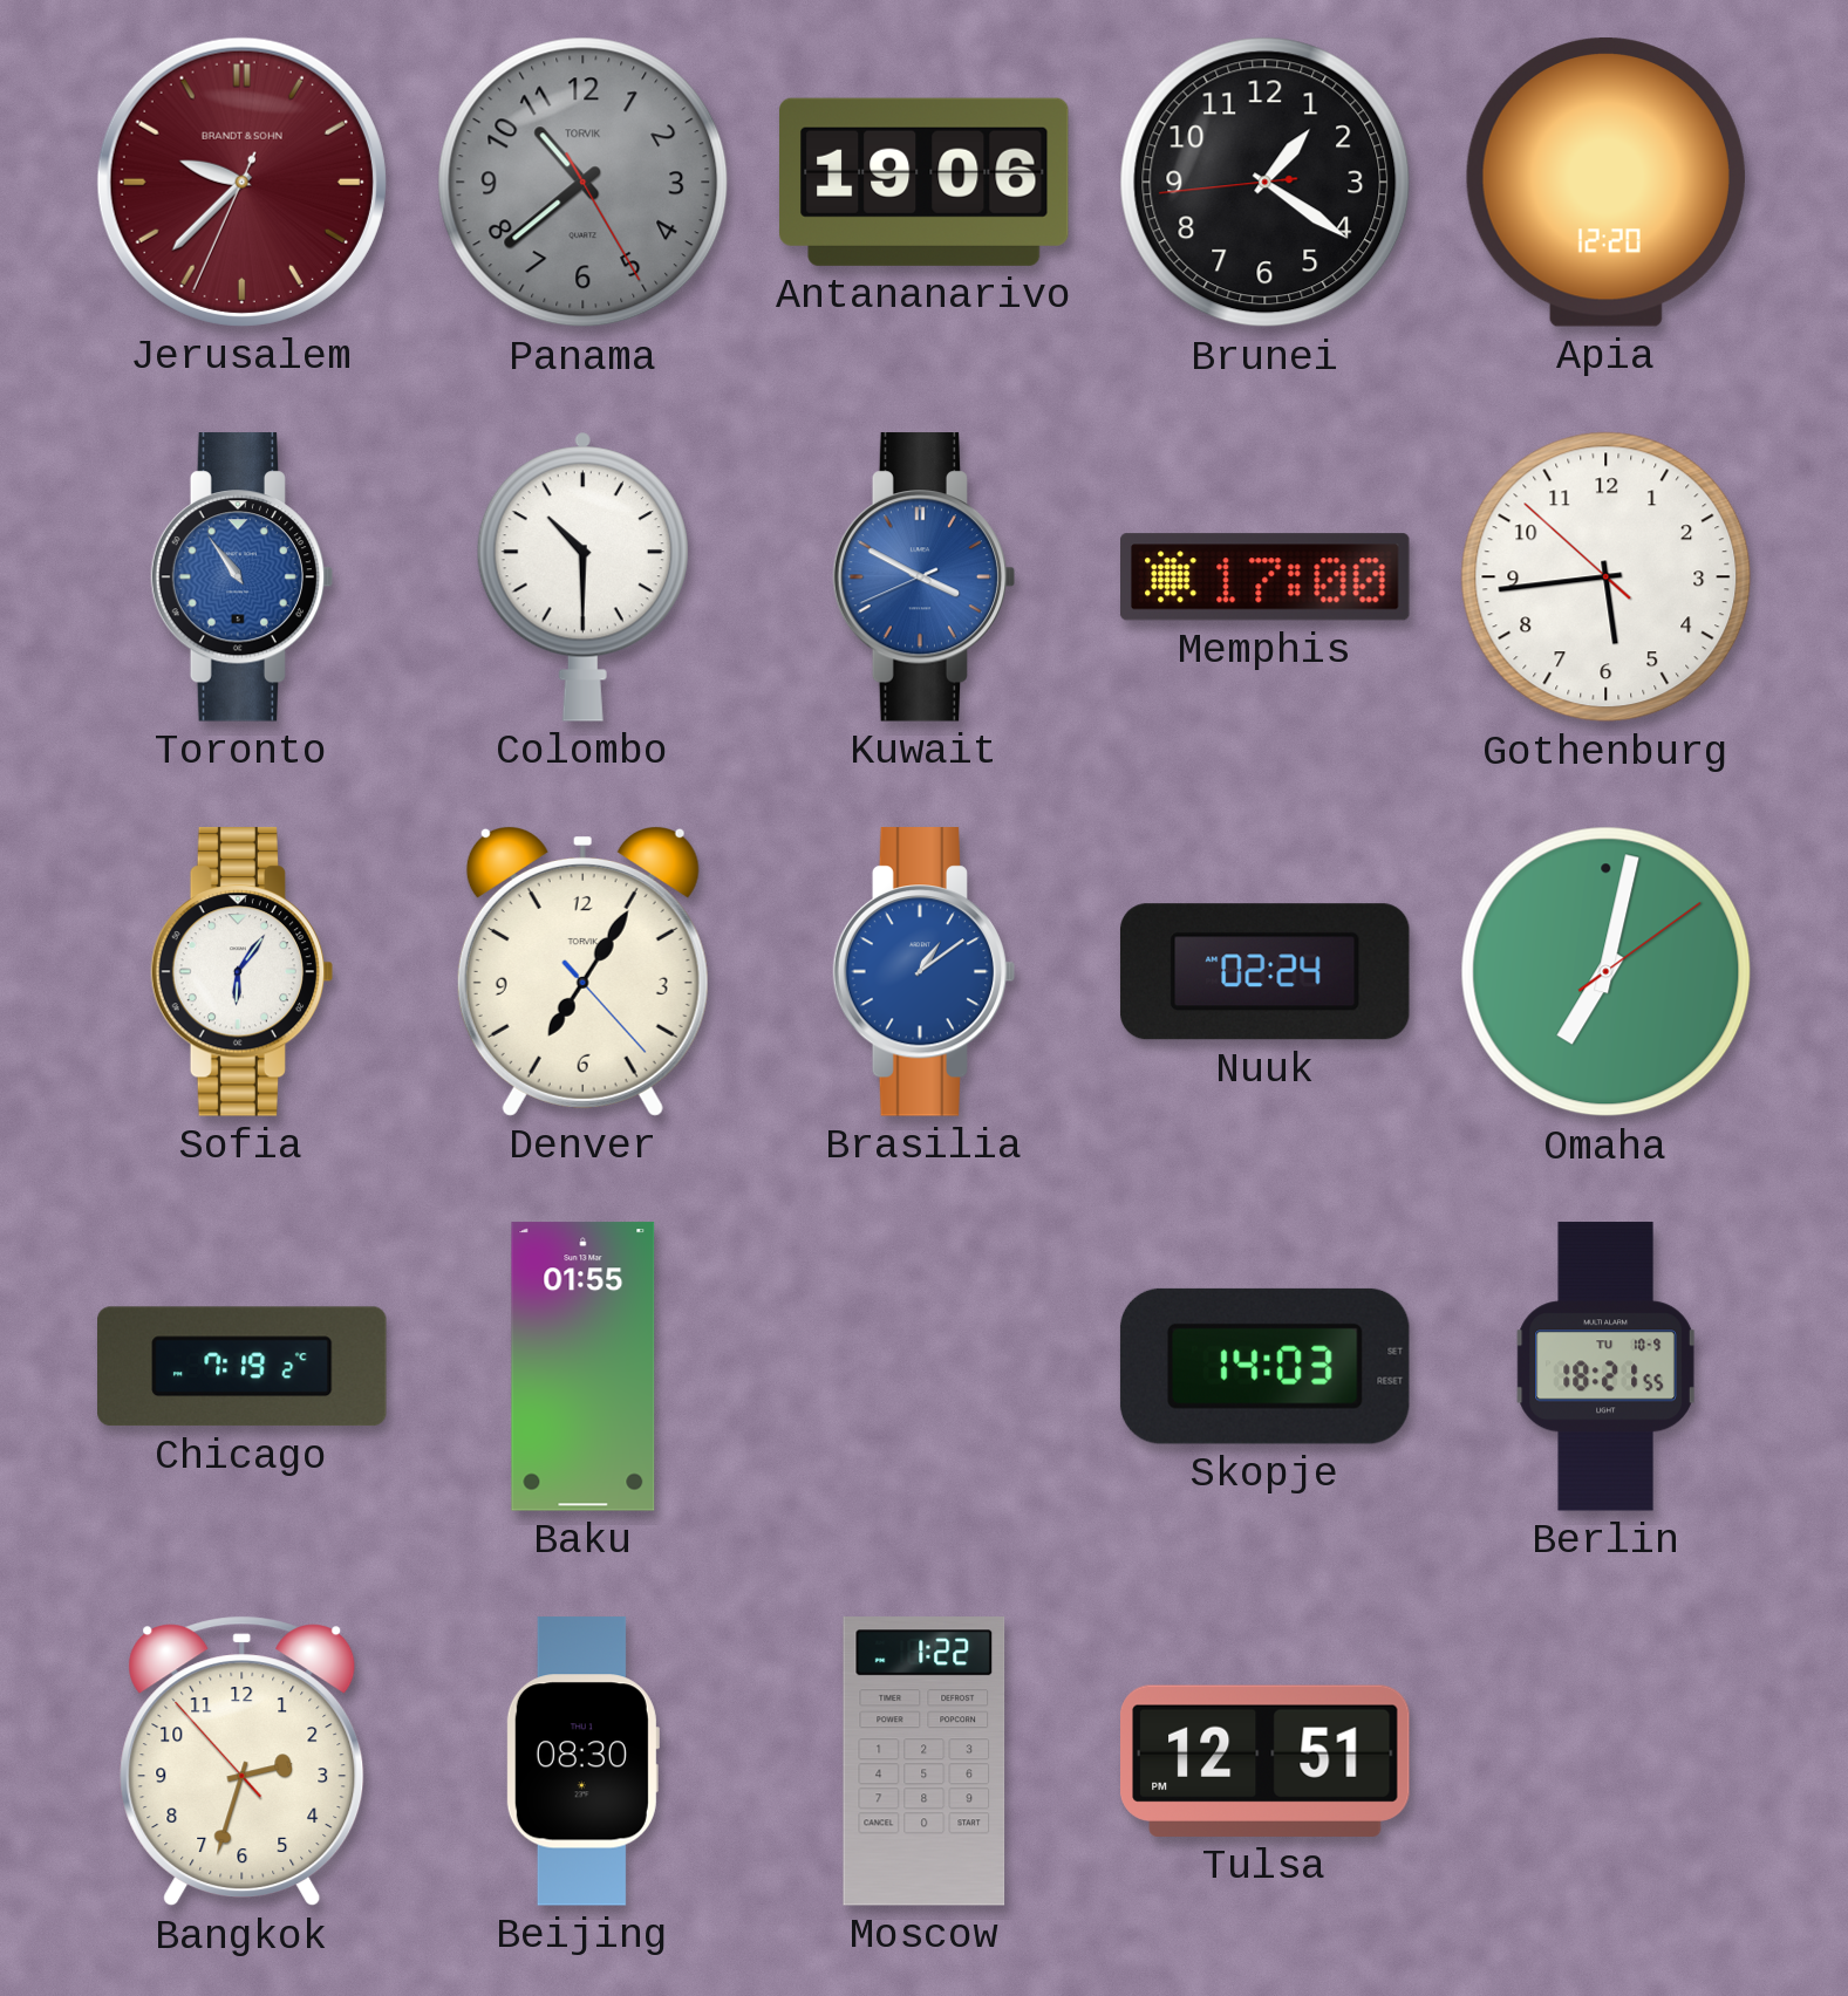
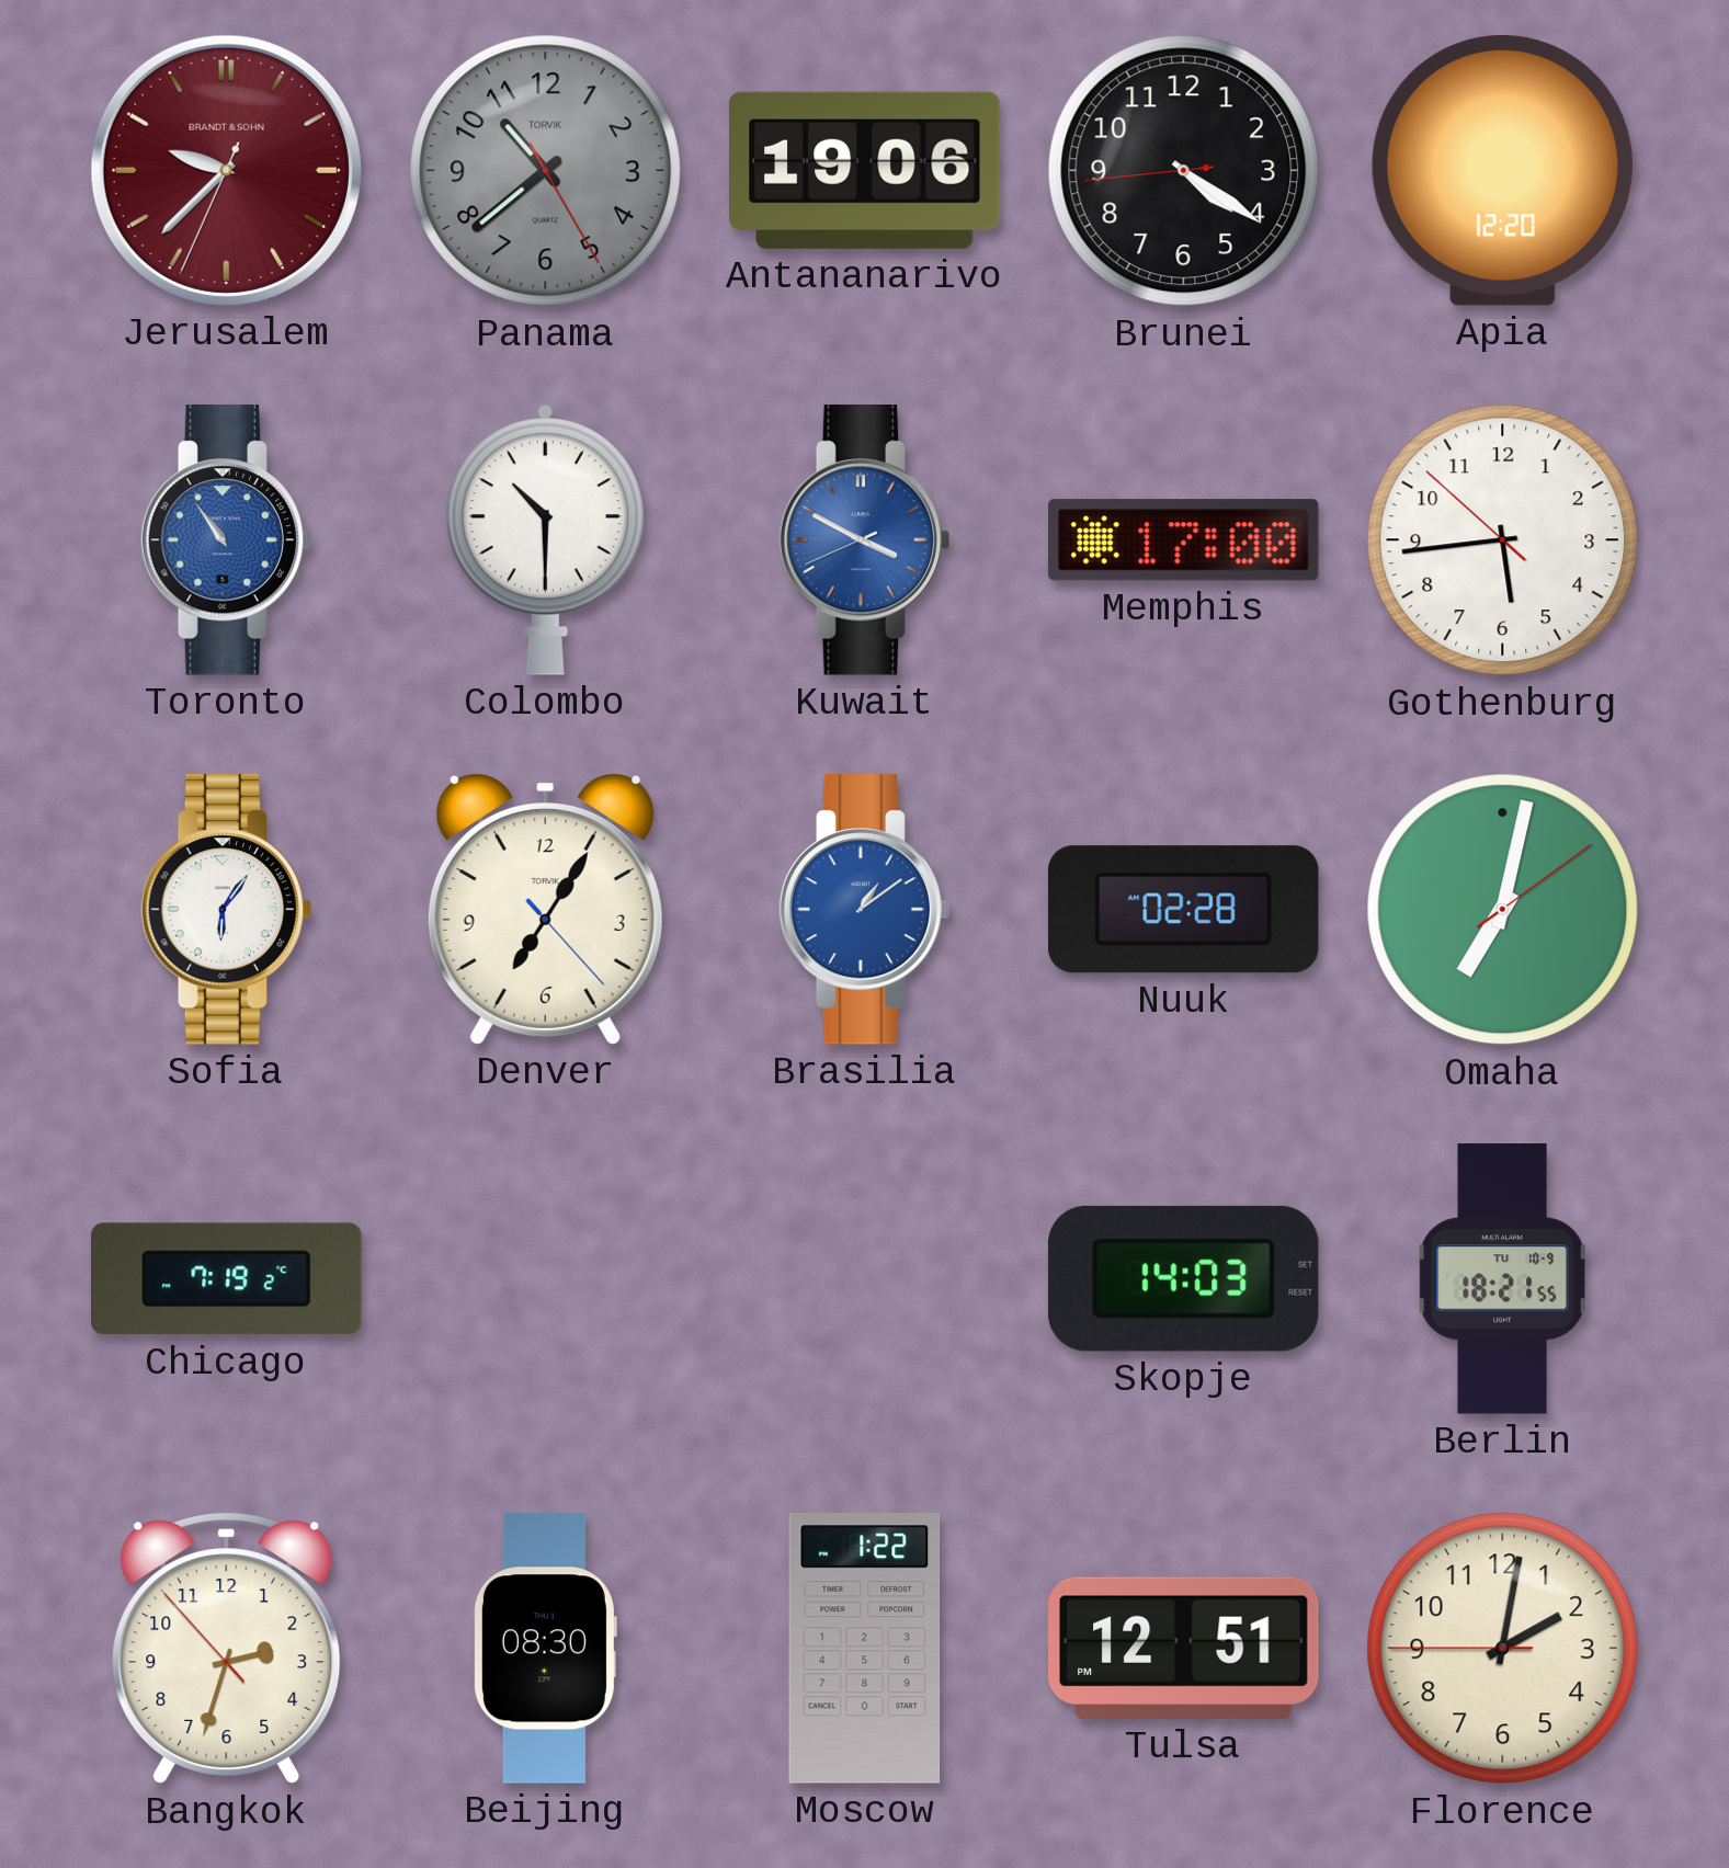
Brunei: 1:20 -> 4:20
Nuuk: 02:24 -> 02:28
Baku: 01:55 -> none
Florence: none -> 2:01
